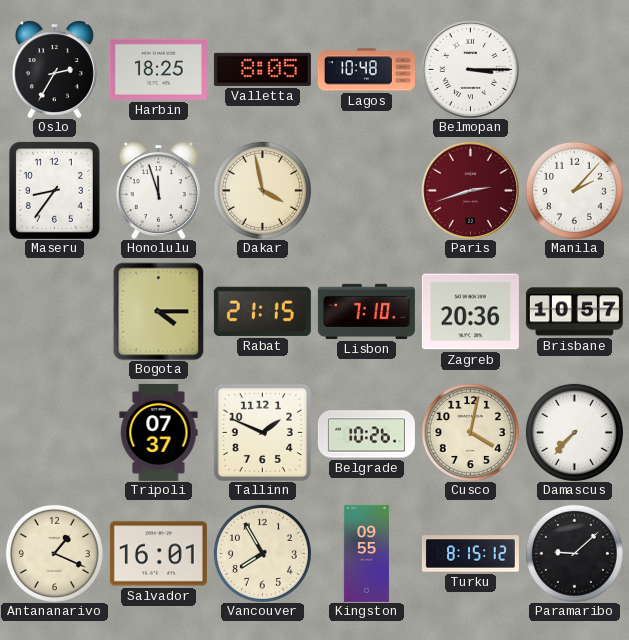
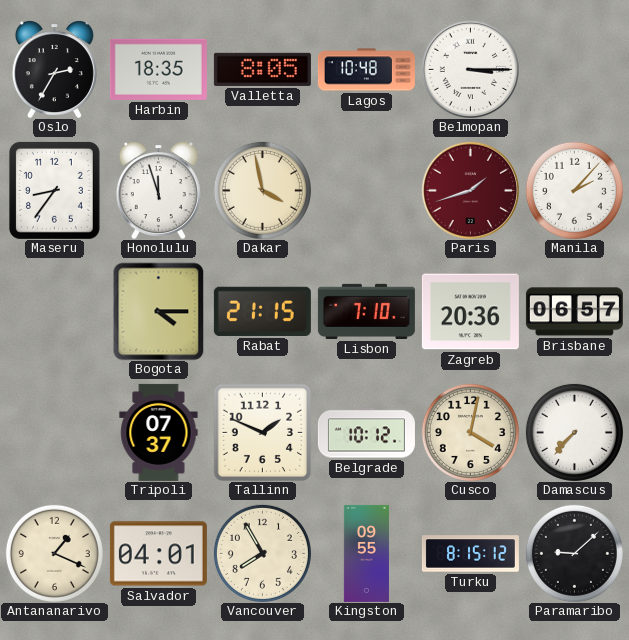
Harbin: 18:25 -> 18:35
Paris: 2:42 -> 1:42
Brisbane: 10:57 -> 06:57
Belgrade: 10:26 -> 10:12
Salvador: 16:01 -> 04:01
